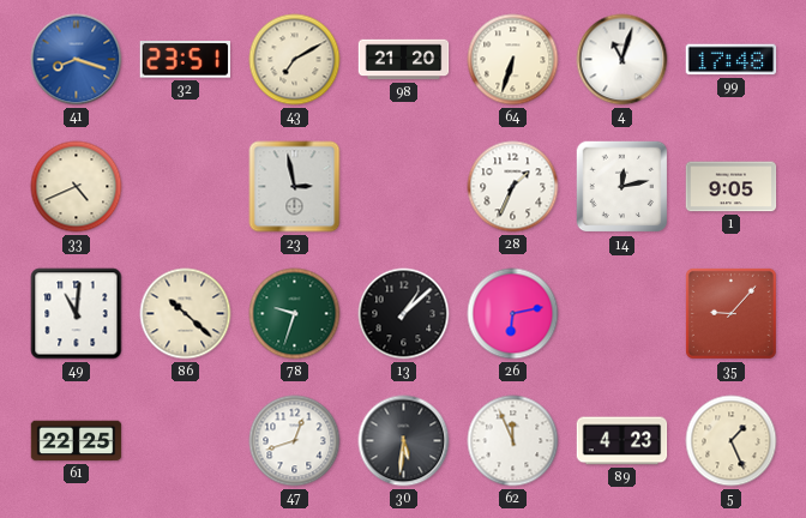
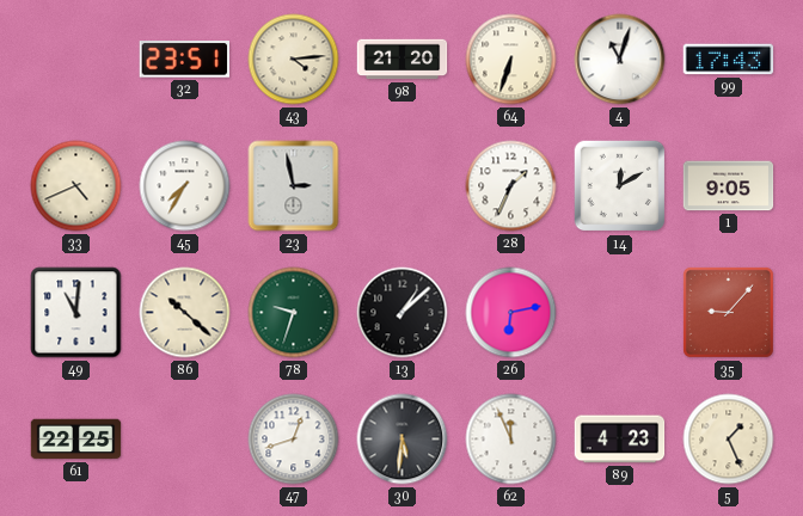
41: 8:18 -> none
43: 7:10 -> 4:14
99: 17:48 -> 17:43
45: none -> 7:35
14: 12:13 -> 12:10
